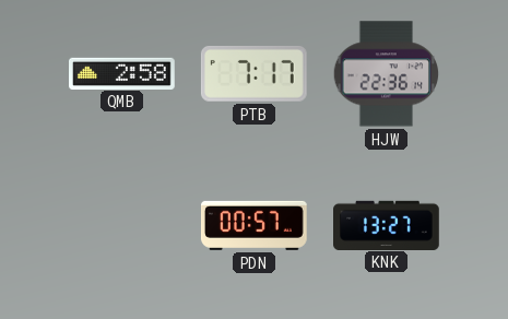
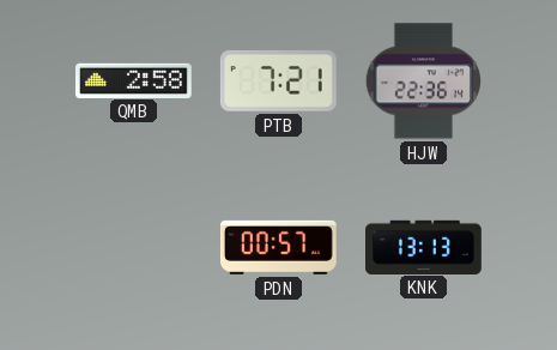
PTB: 7:17 -> 7:21
KNK: 13:27 -> 13:13
